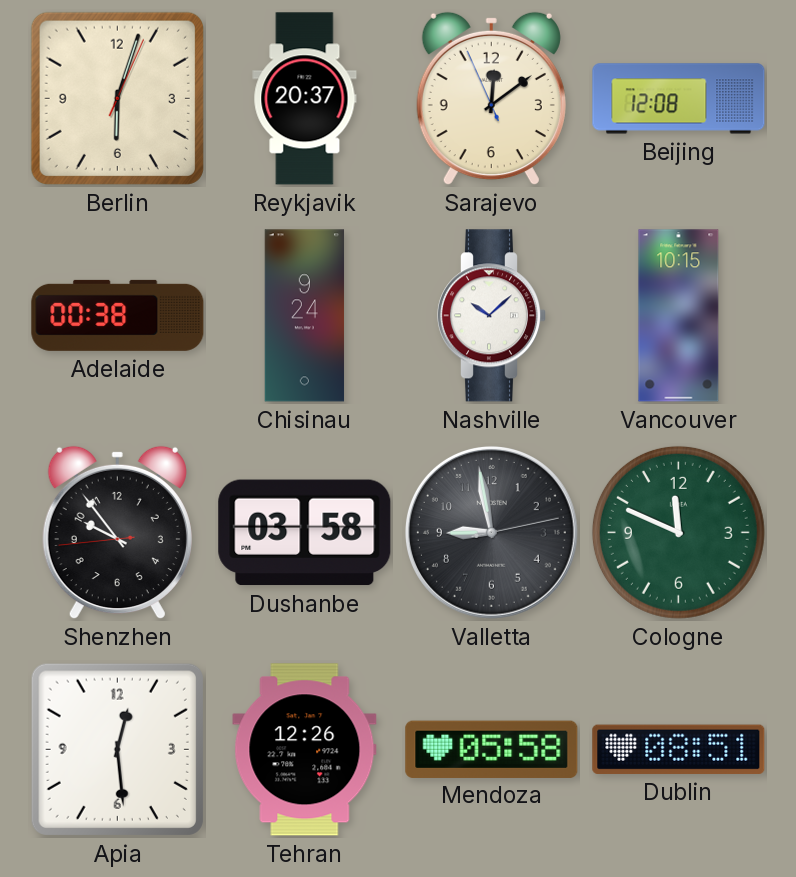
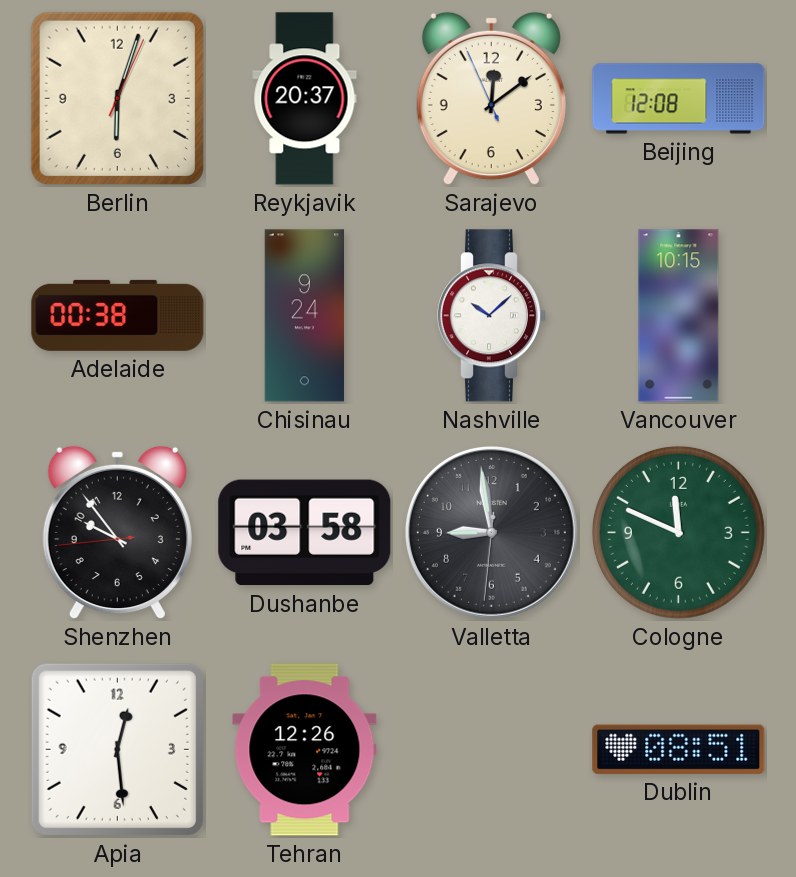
Valletta: 8:58:13 -> 8:58:31
Mendoza: 05:58 -> none
